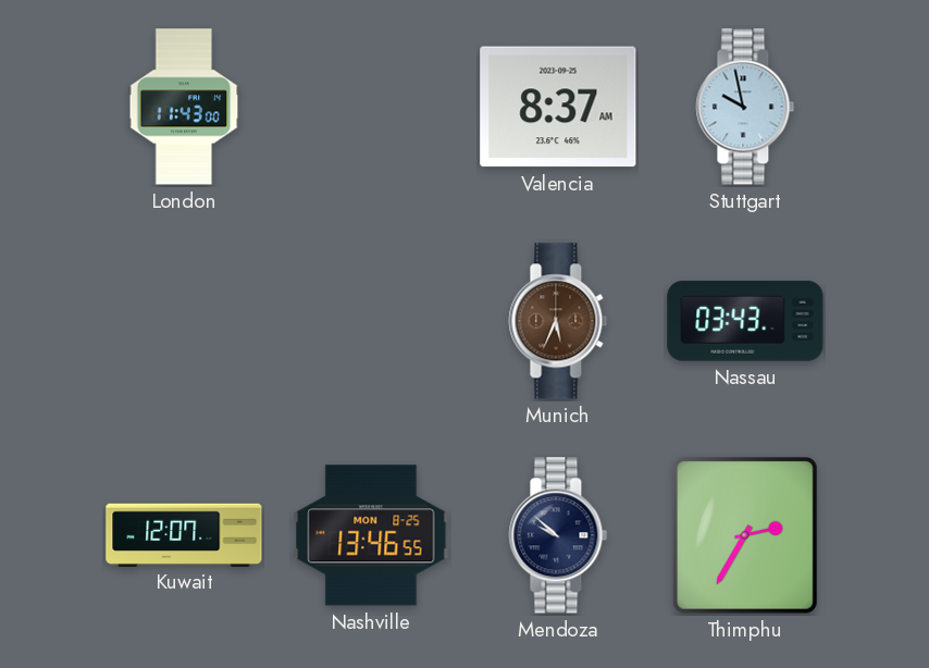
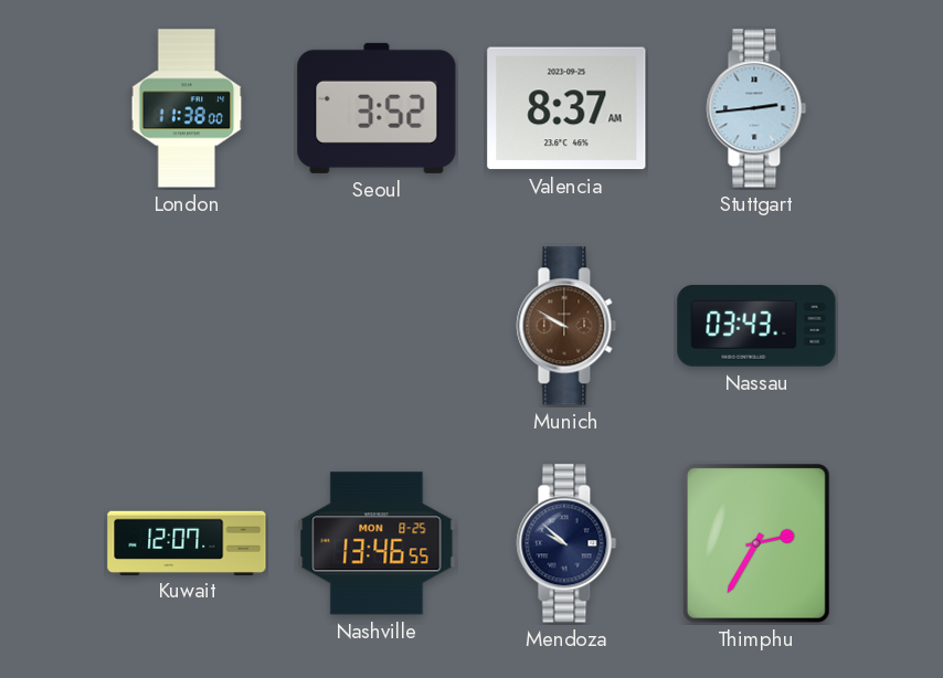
London: 11:43 -> 11:38
Seoul: none -> 3:52
Stuttgart: 9:58 -> 2:44
Munich: 5:34 -> 9:50
